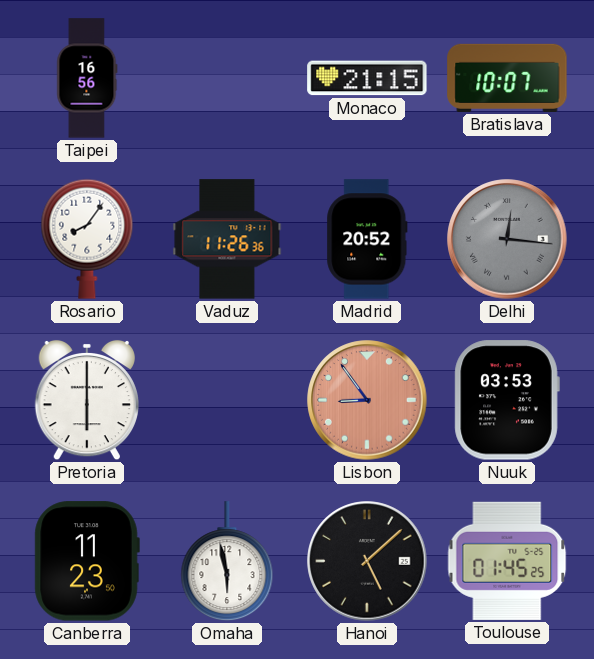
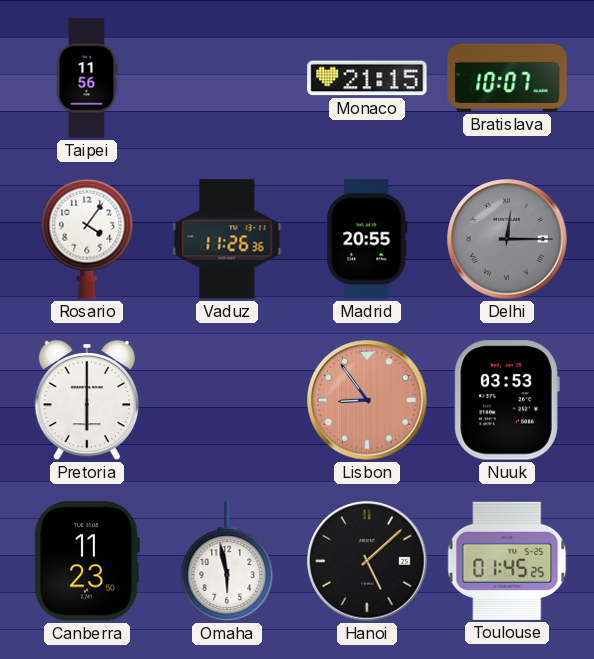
Taipei: 16:56 -> 11:56
Rosario: 8:06 -> 4:06
Madrid: 20:52 -> 20:55
Delhi: 12:16 -> 12:15
